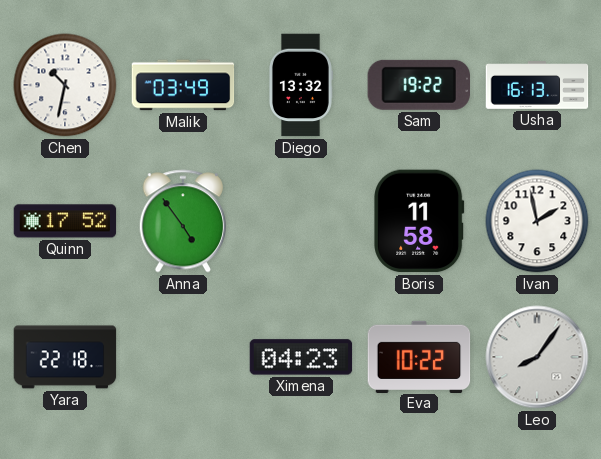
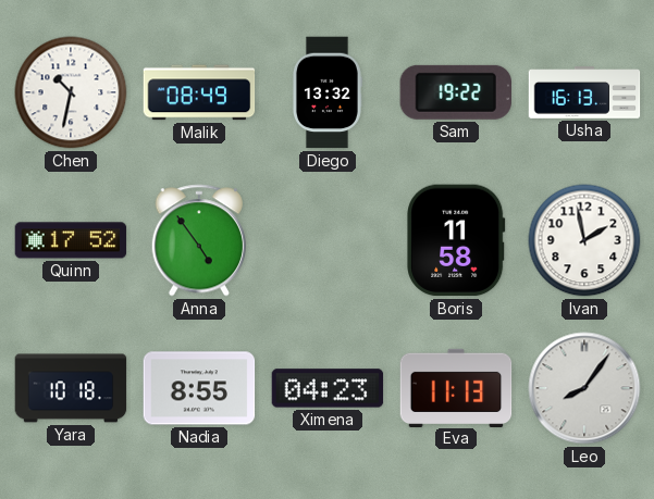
Malik: 03:49 -> 08:49
Yara: 22:18 -> 10:18
Nadia: none -> 8:55
Eva: 10:22 -> 11:13
